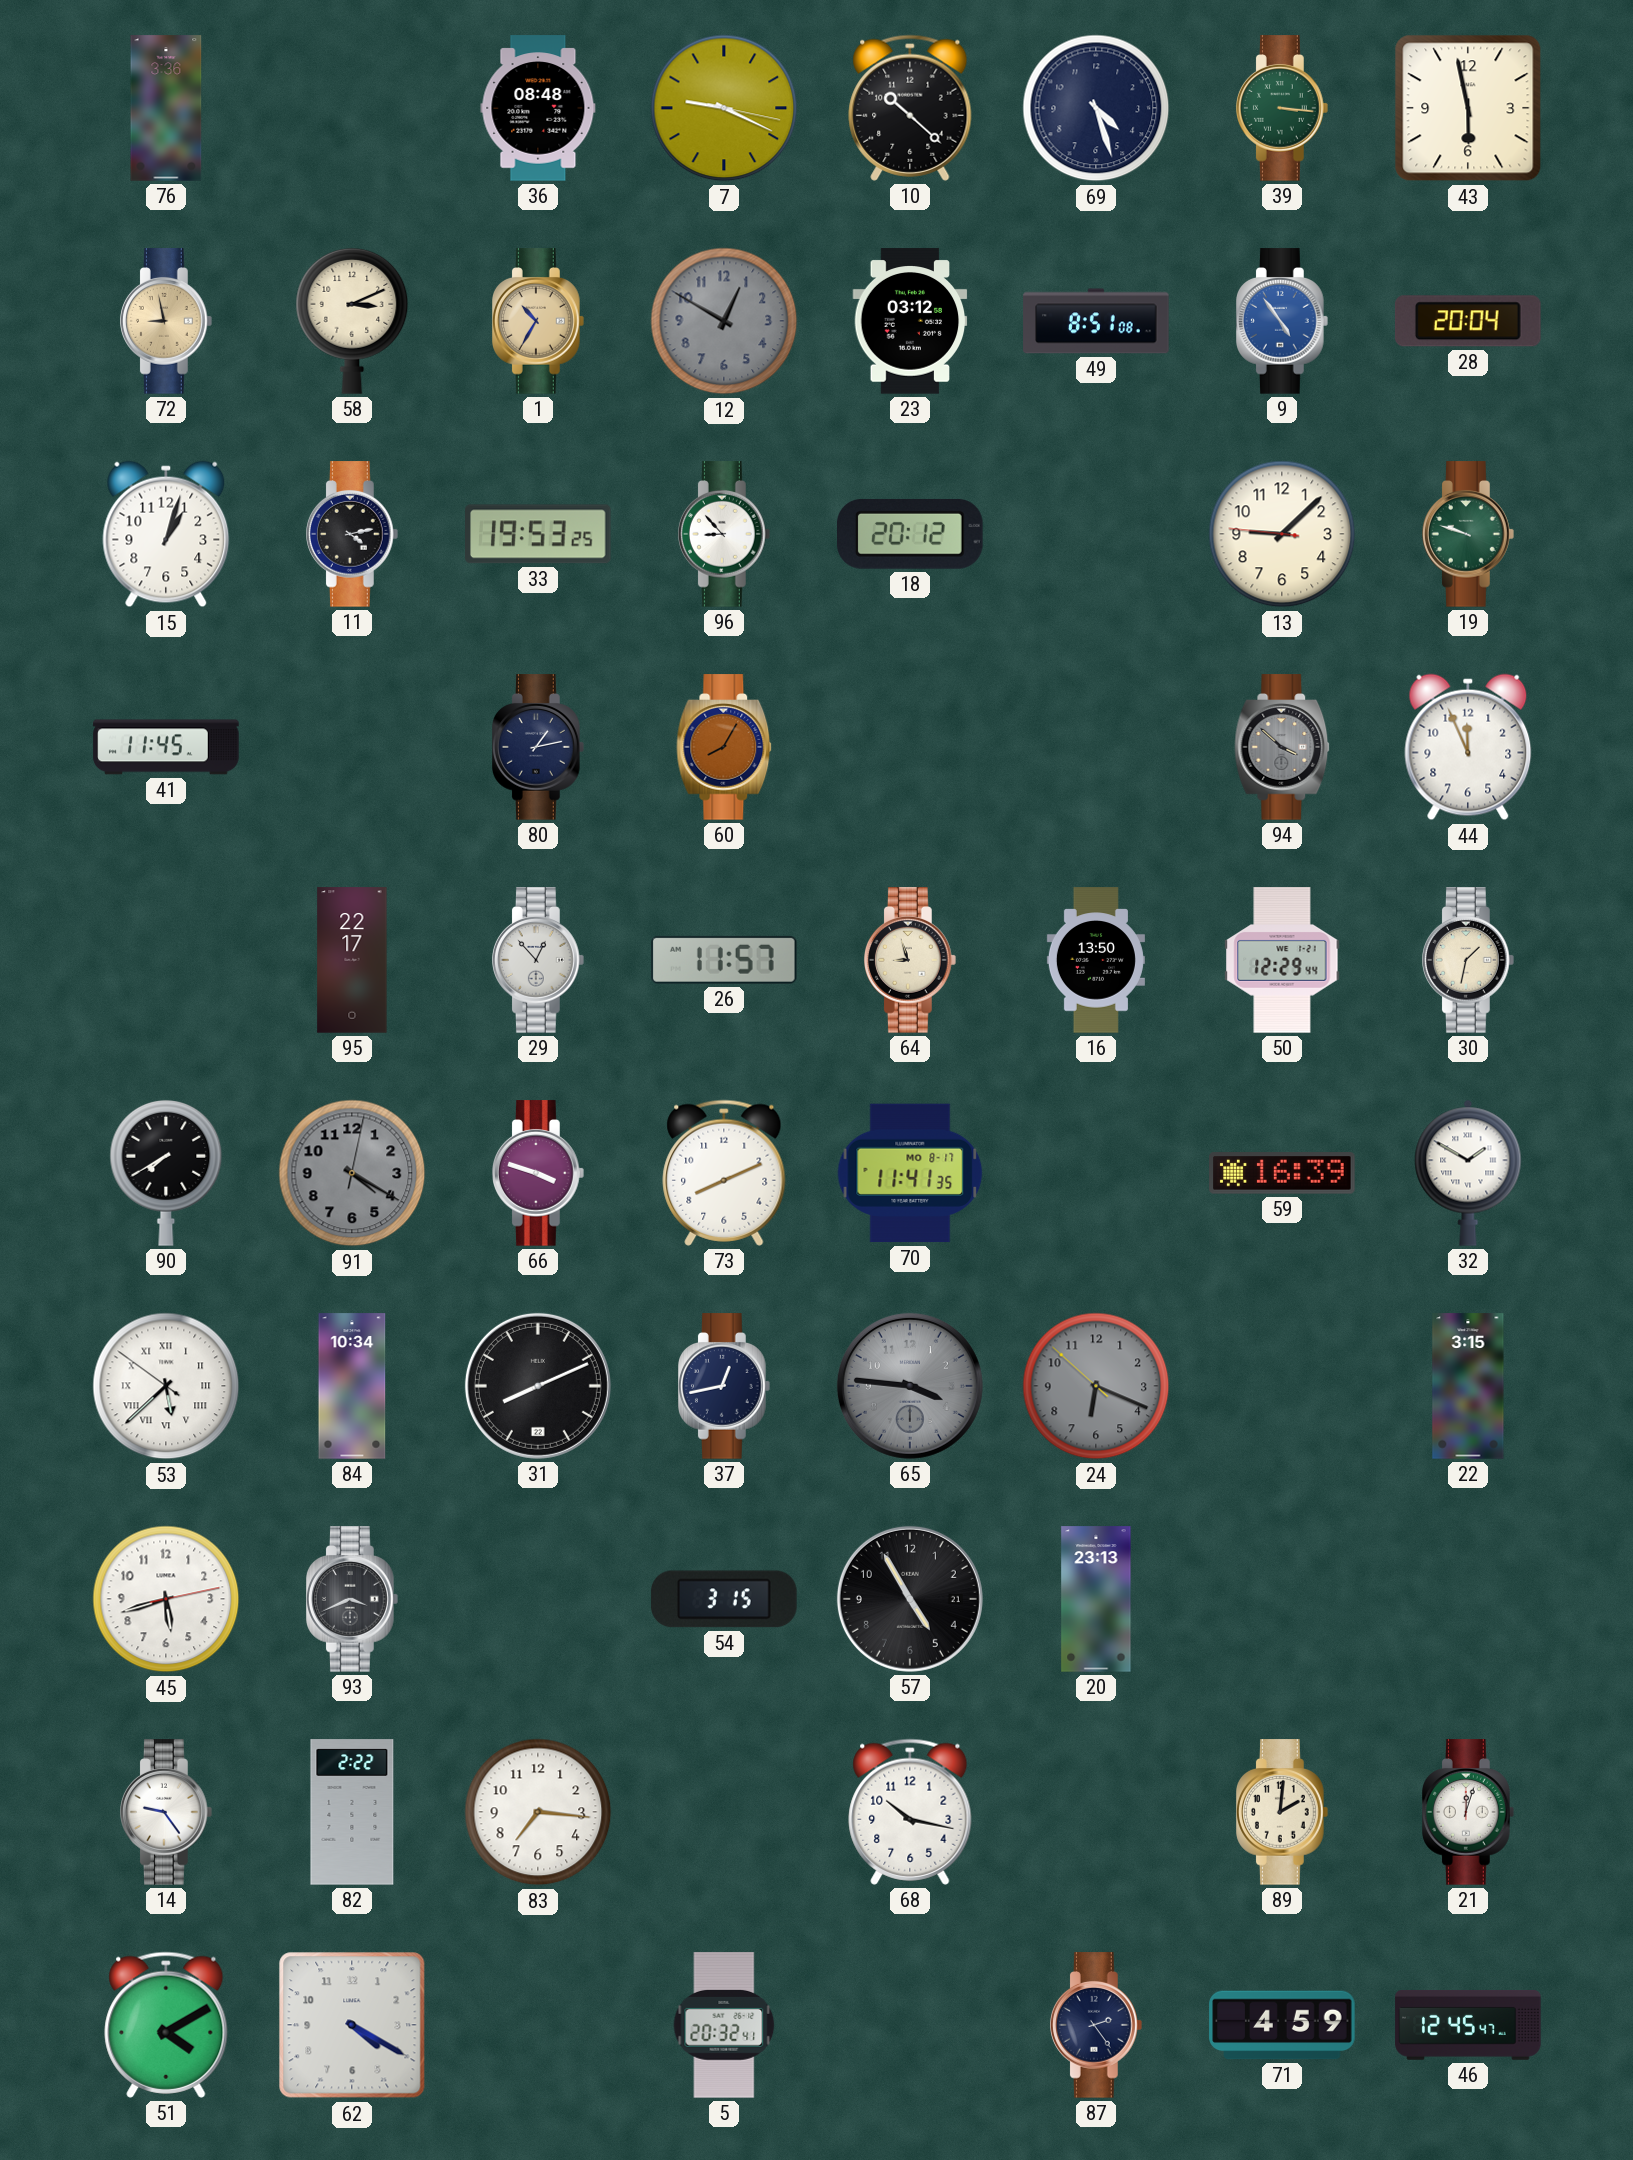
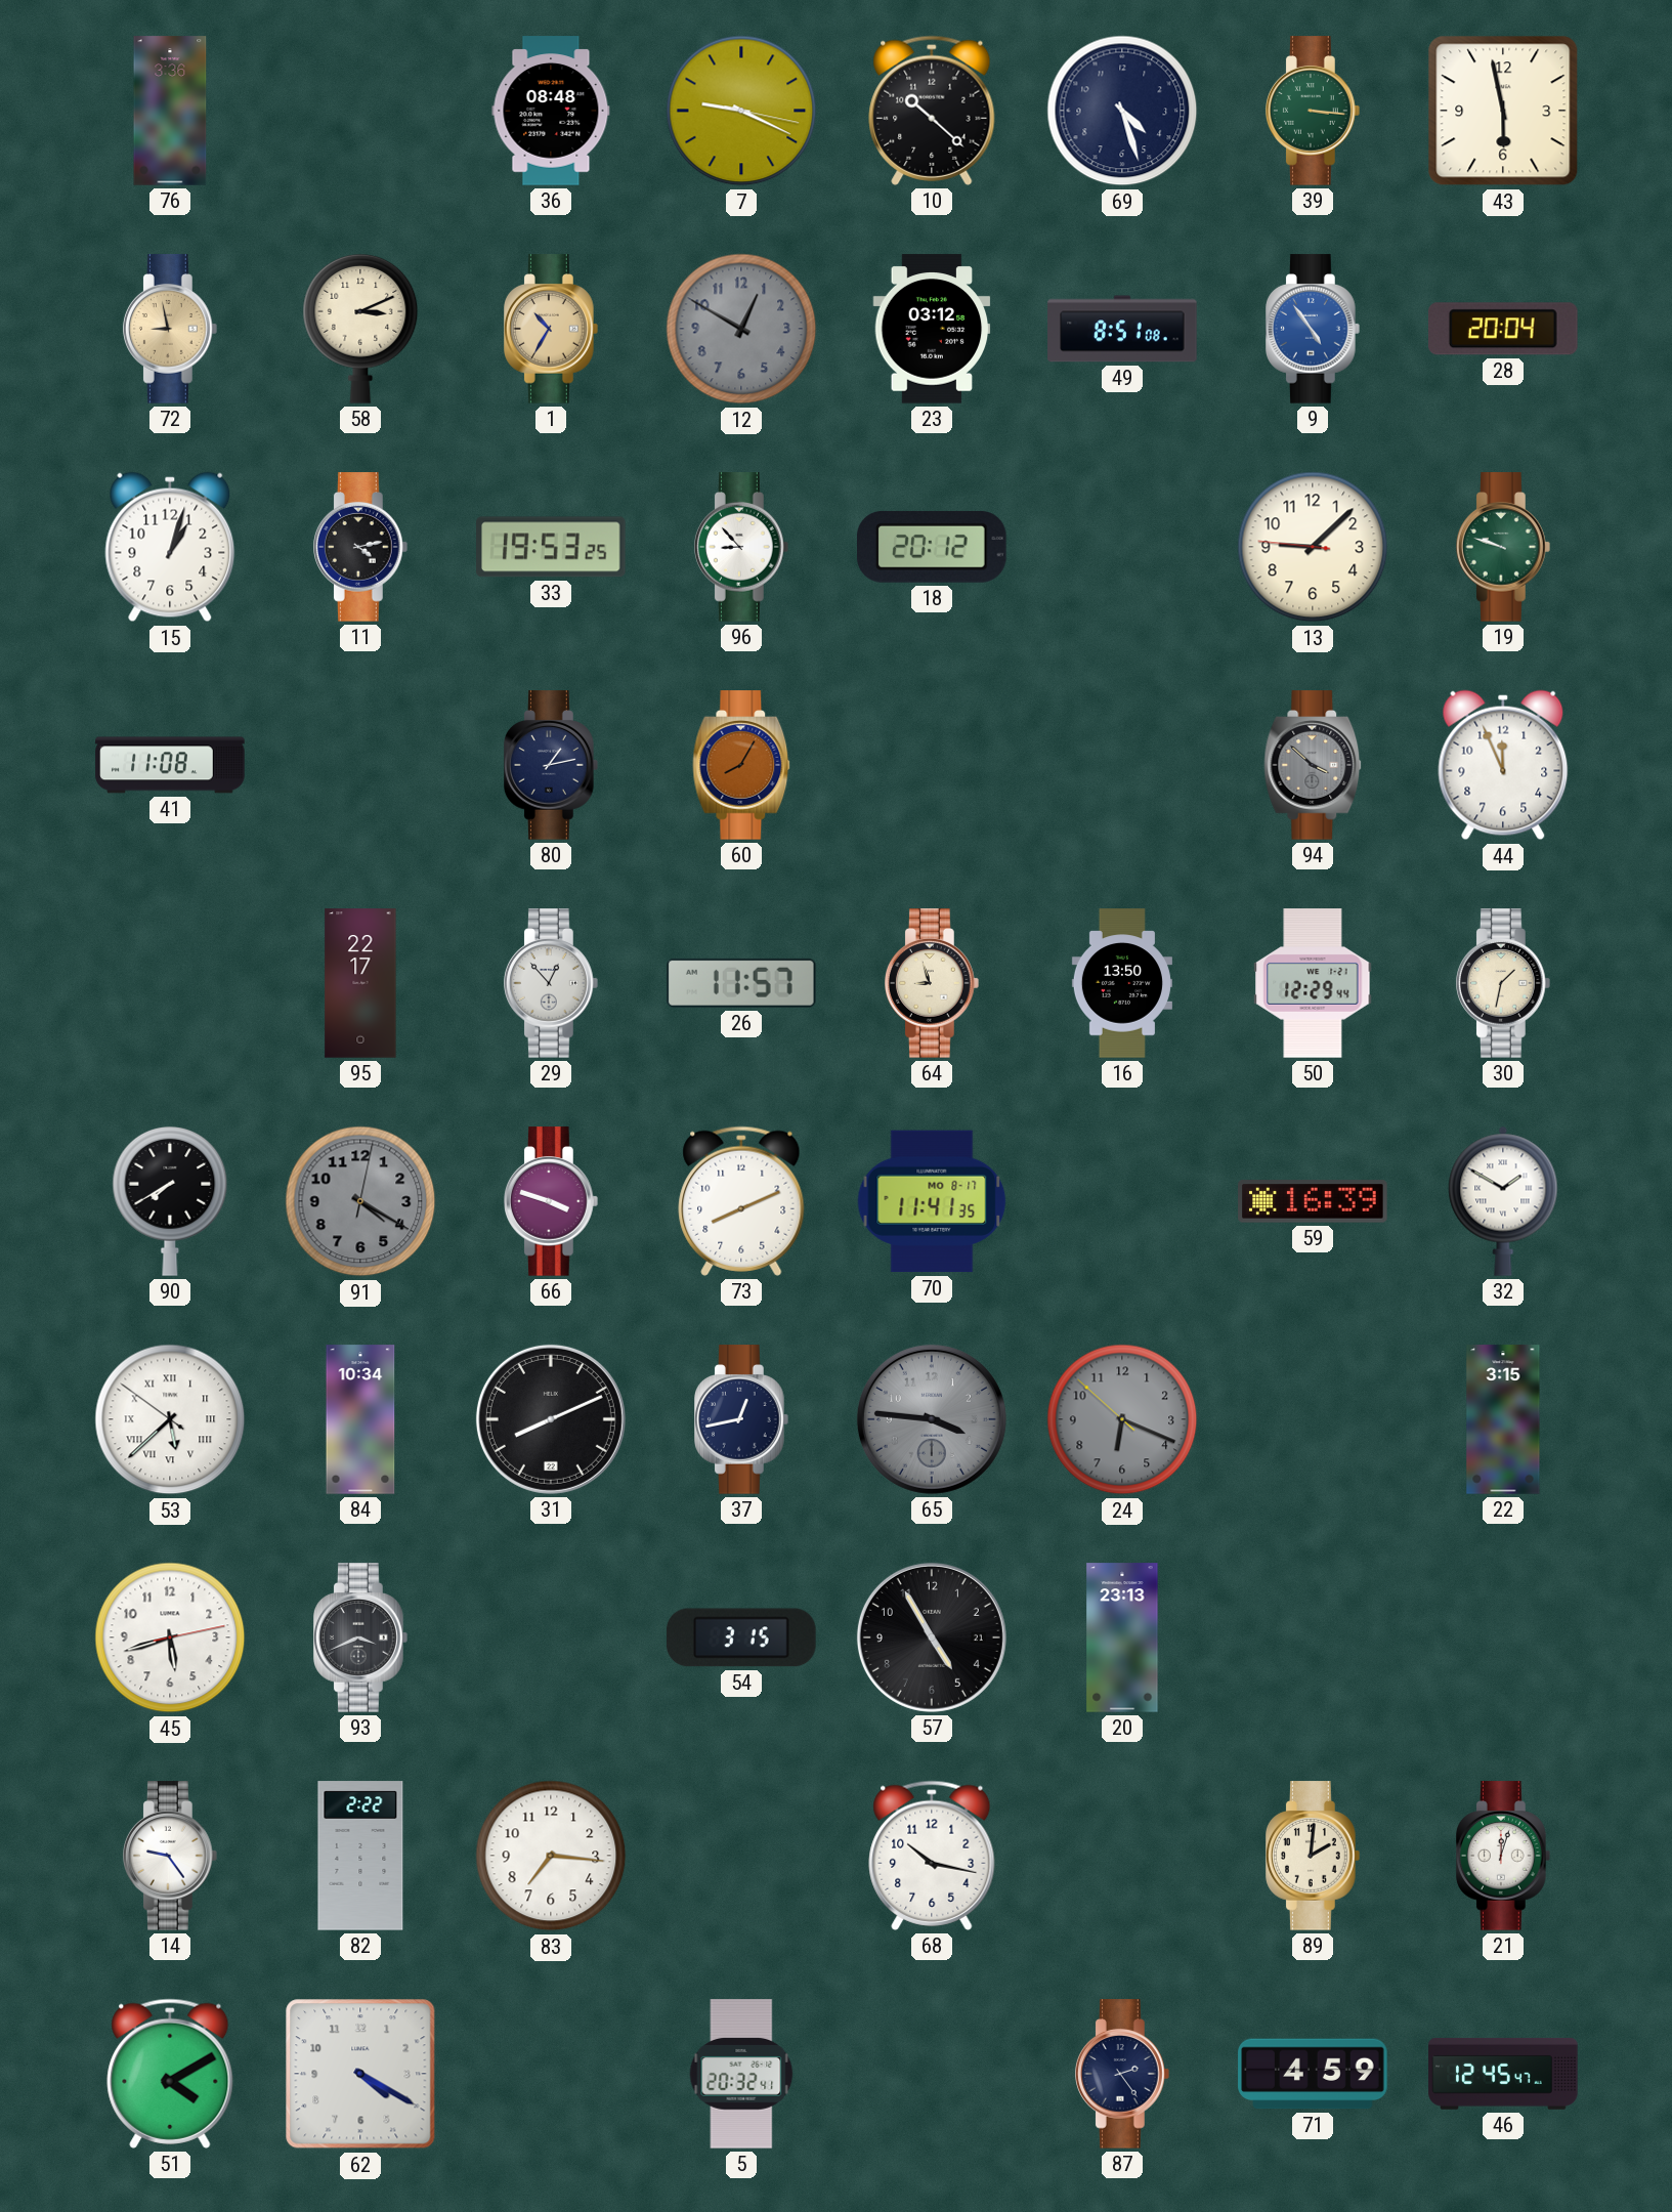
41: 11:45 -> 11:08
